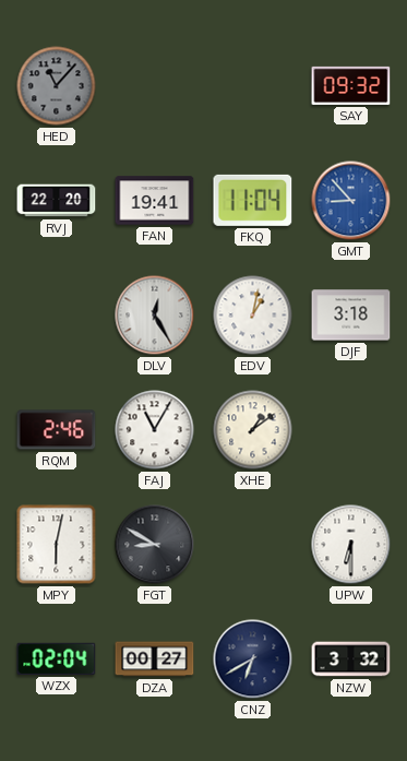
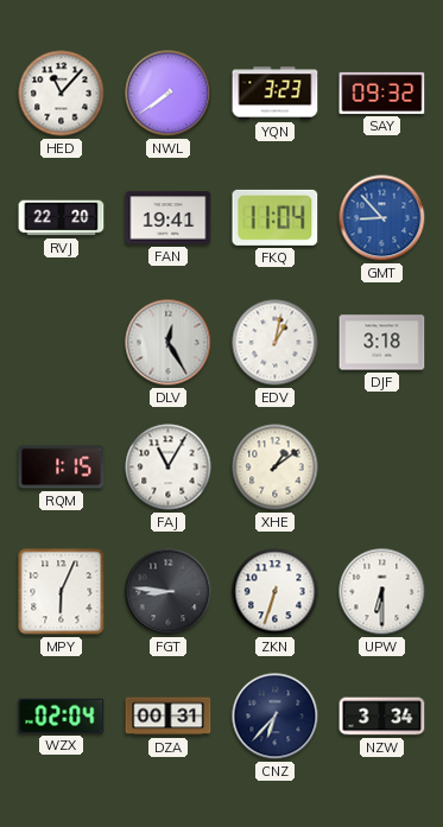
HED dial: grey -> white
NWL: none -> 7:39
YQN: none -> 3:23
RQM: 2:46 -> 1:15
MPY: 6:02 -> 6:04
FGT: 8:50 -> 8:46
ZKN: none -> 6:33
DZA: 00:27 -> 00:31
CNZ: 6:40 -> 6:37
NZW: 3:32 -> 3:34
